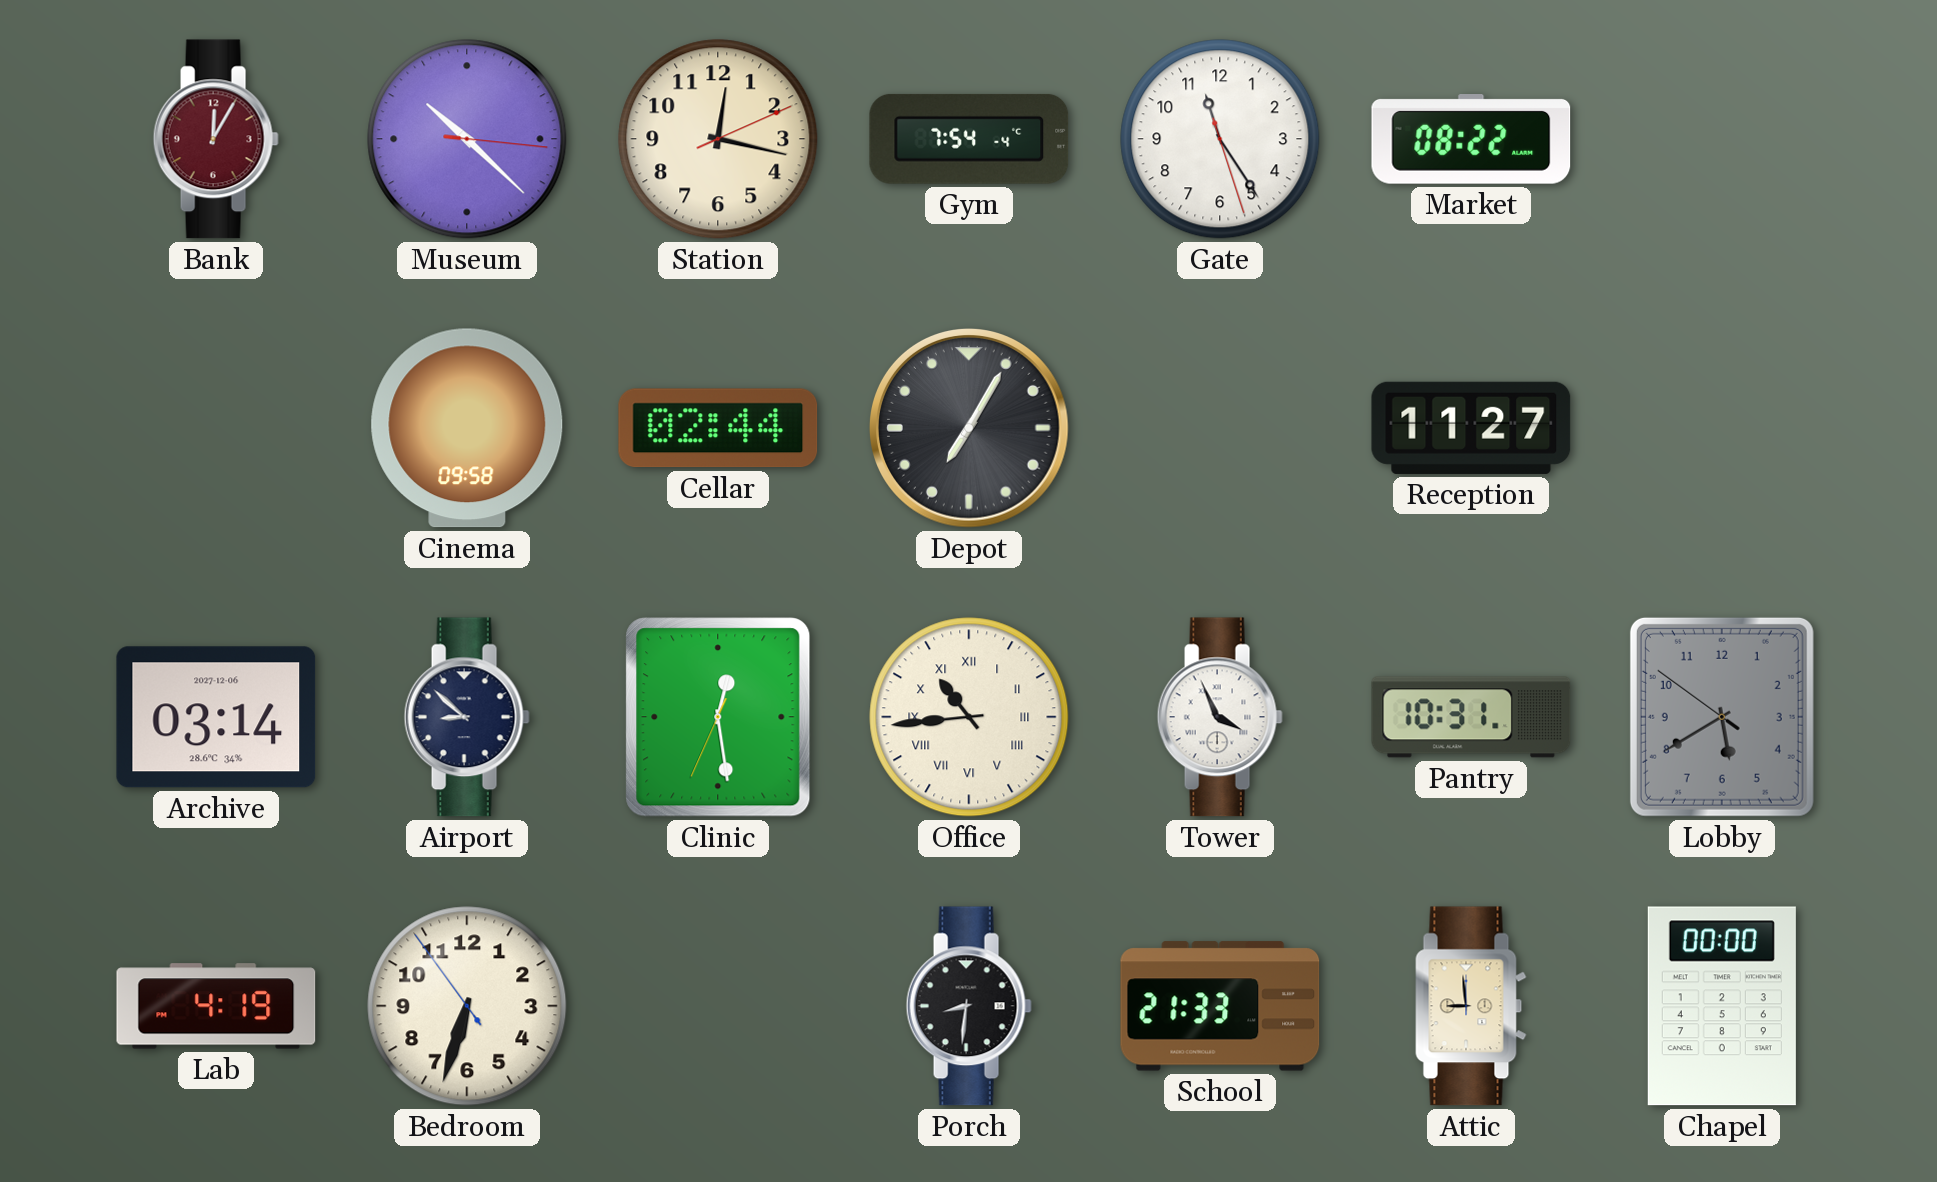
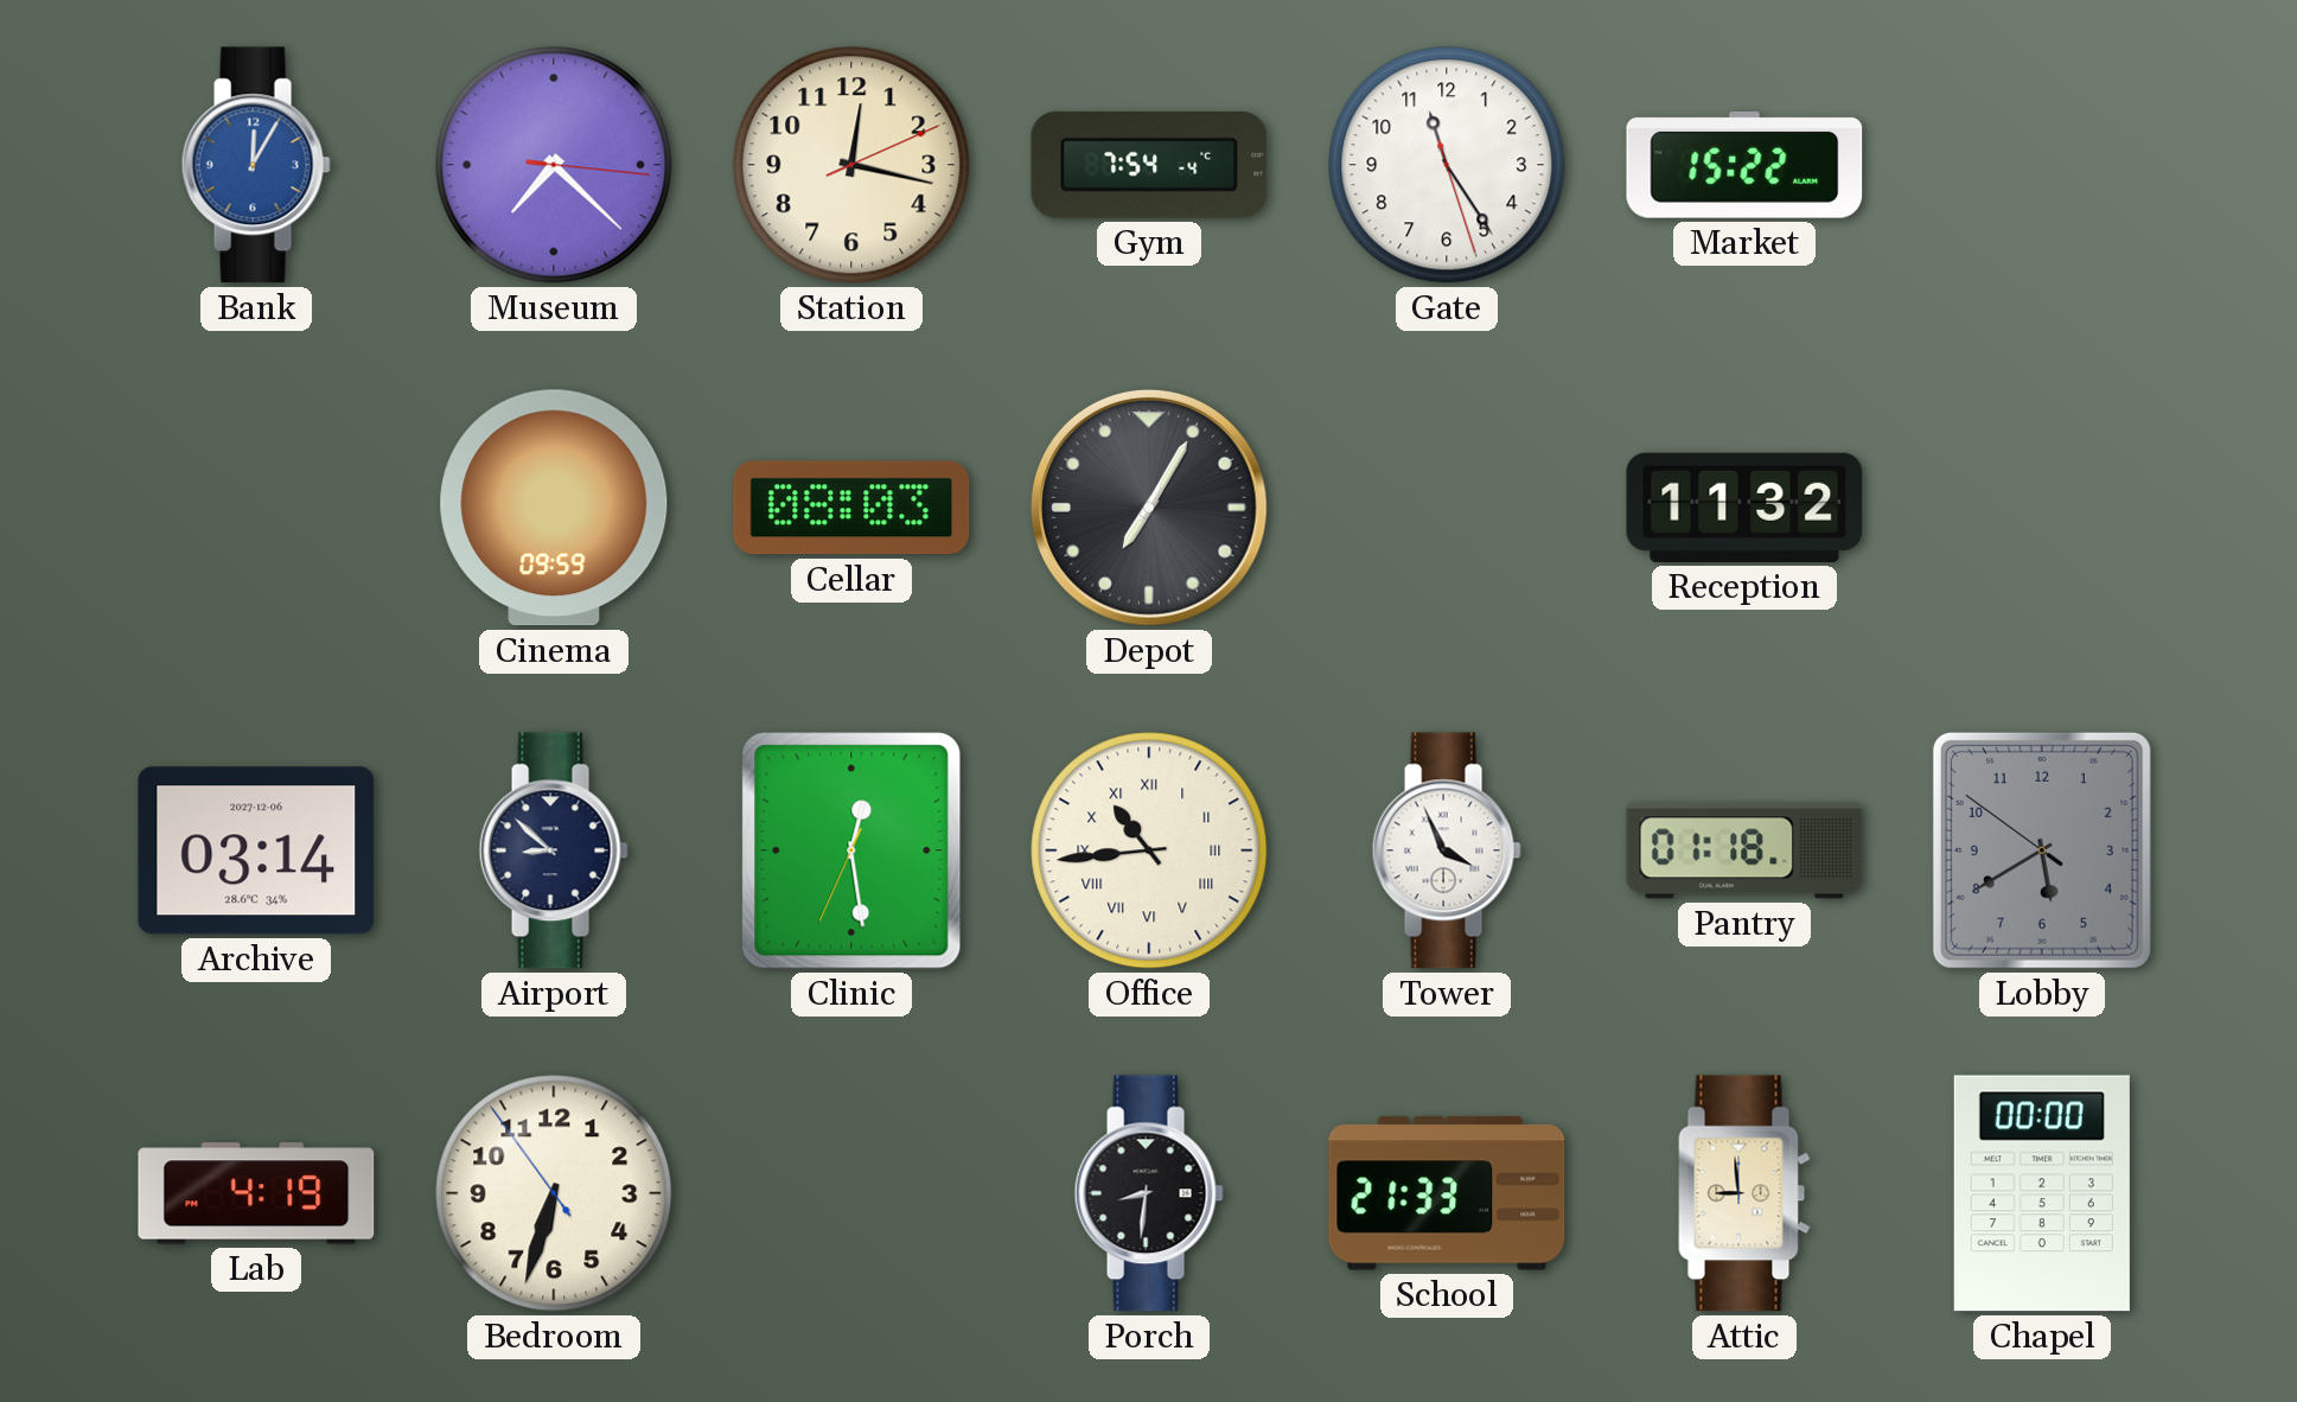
Bank dial: burgundy -> blue
Museum: 10:22 -> 7:22
Market: 08:22 -> 15:22
Cinema: 09:58 -> 09:59
Cellar: 02:44 -> 08:03
Reception: 11:27 -> 11:32
Pantry: 10:31 -> 01:18
